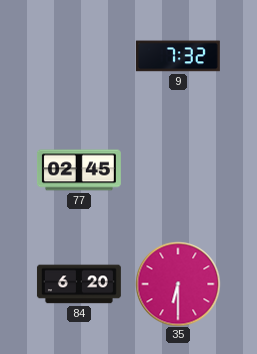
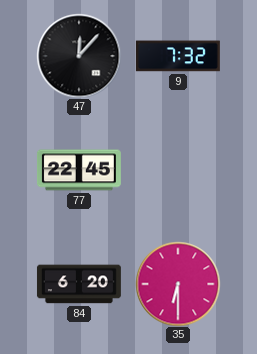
47: none -> 12:07
77: 02:45 -> 22:45
